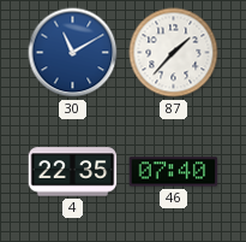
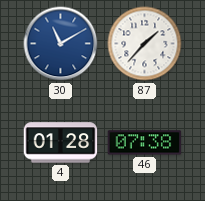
4: 22:35 -> 01:28
46: 07:40 -> 07:38
